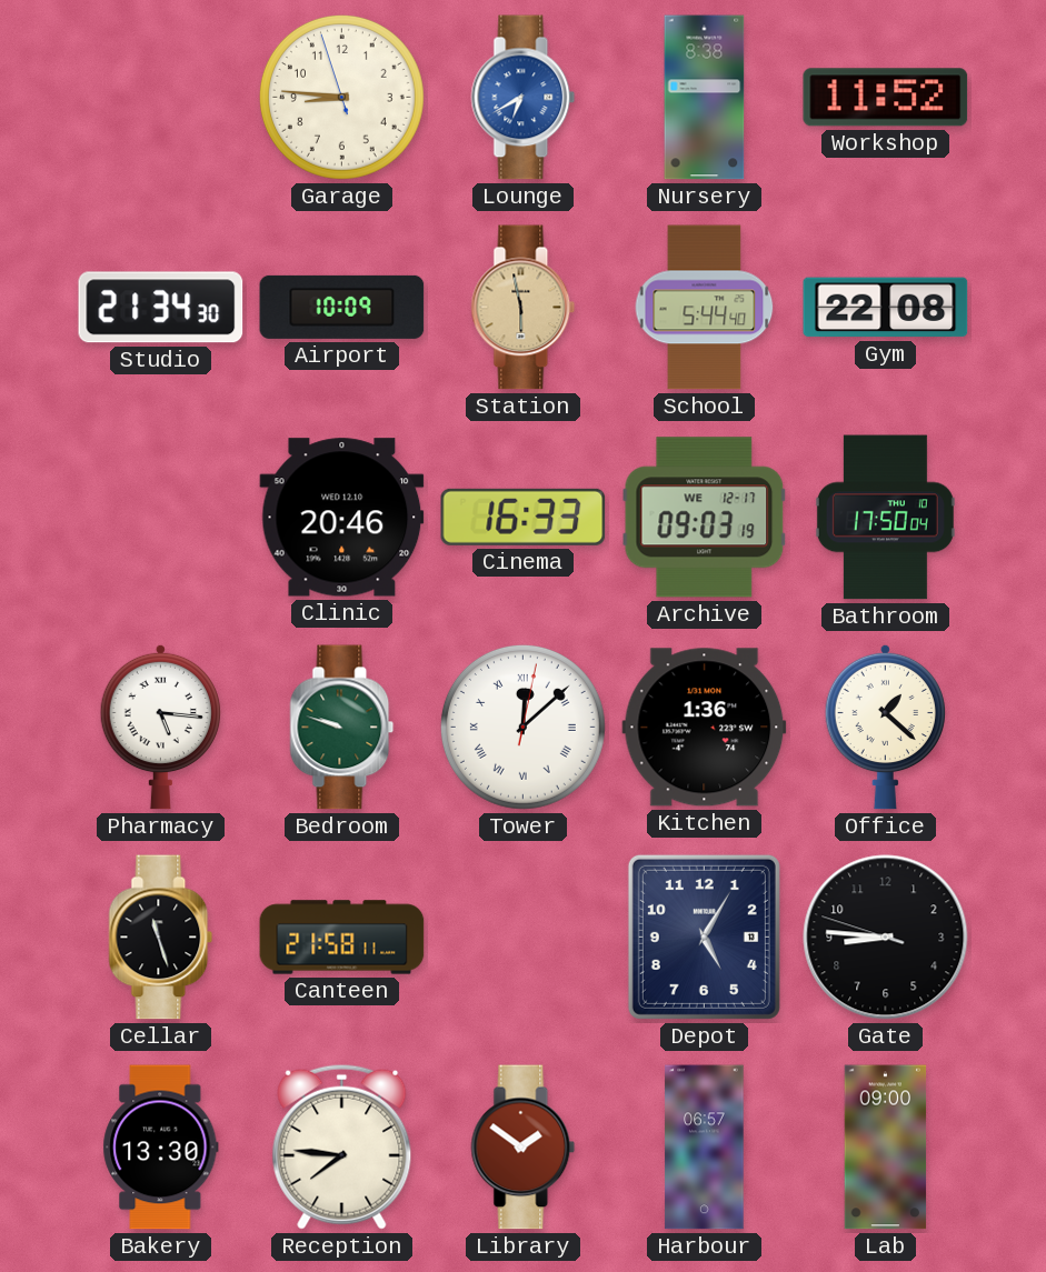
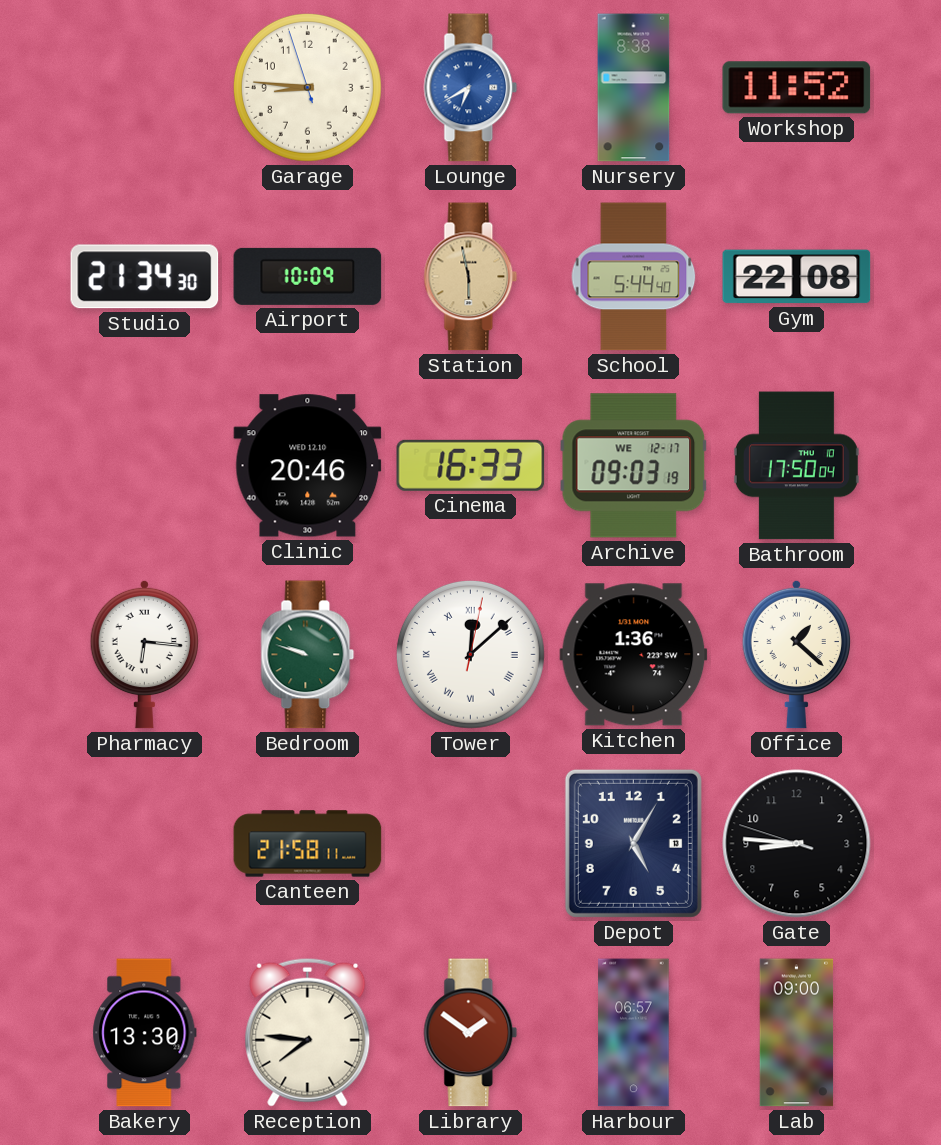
Pharmacy: 5:16 -> 6:16
Cellar: 11:27 -> none
